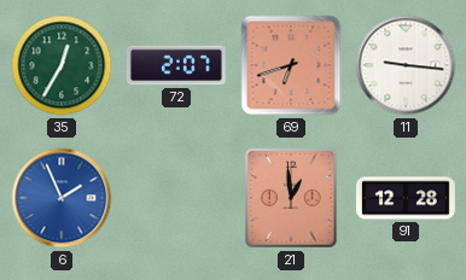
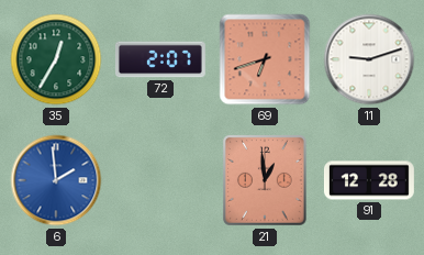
11: 9:16 -> 9:12
6: 1:56 -> 1:59
